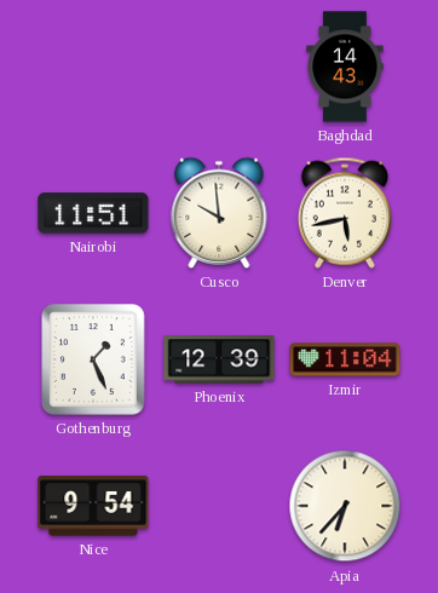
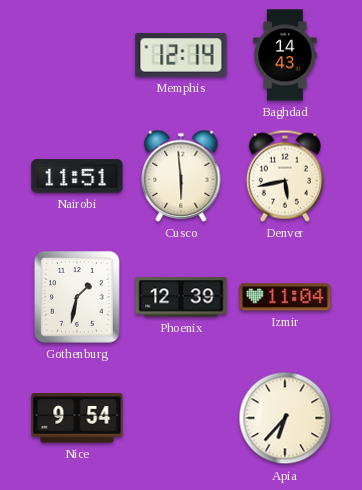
Memphis: none -> 12:14
Cusco: 9:59 -> 5:59
Gothenburg: 1:26 -> 1:32
